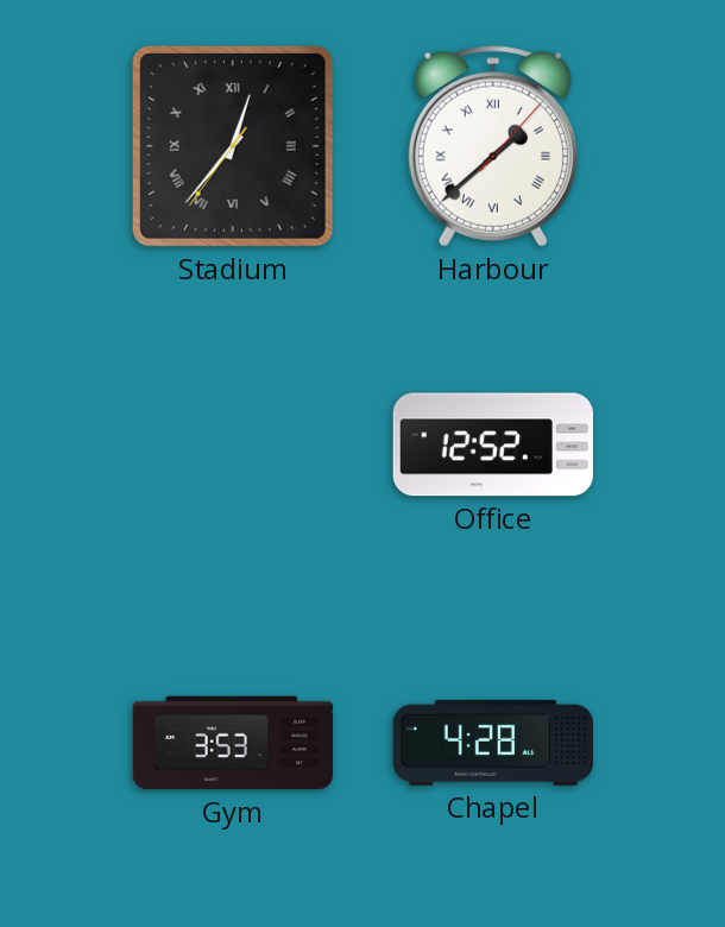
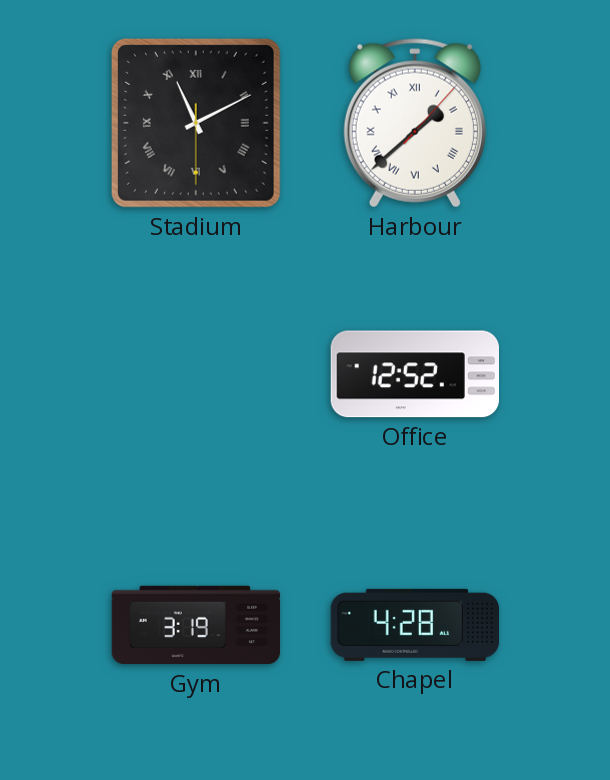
Stadium: 12:36 -> 11:10
Gym: 3:53 -> 3:19
